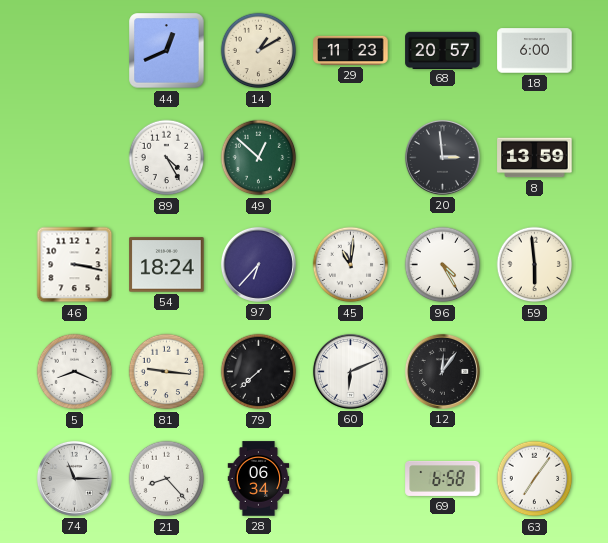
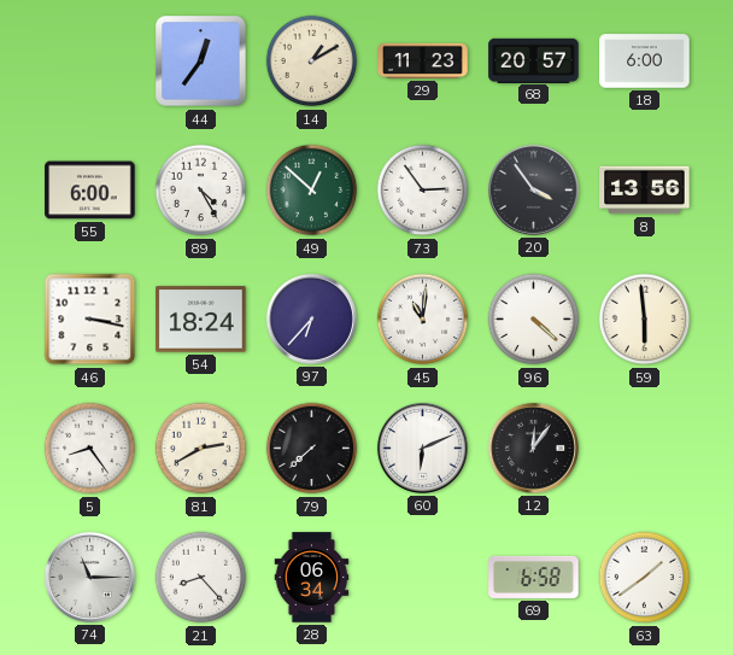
44: 12:41 -> 12:36
55: none -> 6:00
73: none -> 2:54
20: 2:59 -> 3:54
8: 13:59 -> 13:56
96: 4:25 -> 4:22
5: 8:19 -> 8:24
81: 9:16 -> 2:40
63: 7:06 -> 1:39
